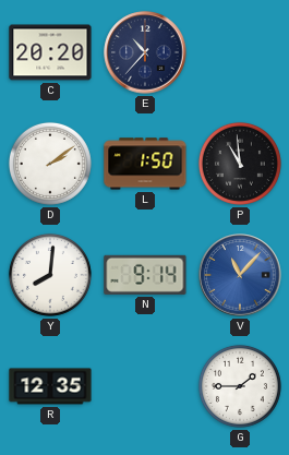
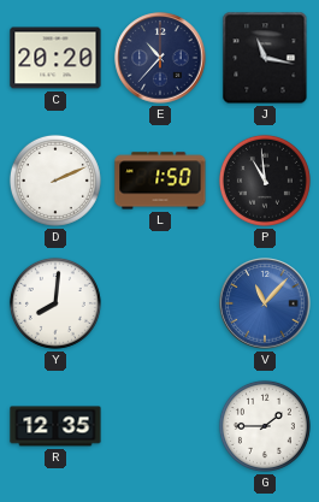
J: none -> 11:17
D: 2:09 -> 2:11
N: 9:14 -> none
